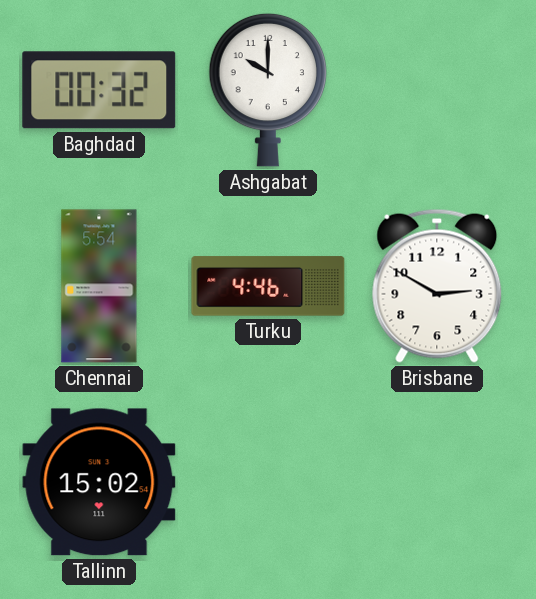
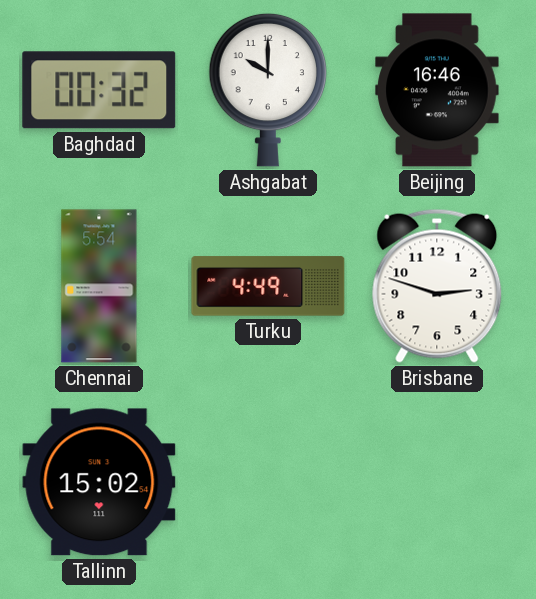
Beijing: none -> 16:46
Turku: 4:46 -> 4:49
Brisbane: 2:50 -> 2:48
